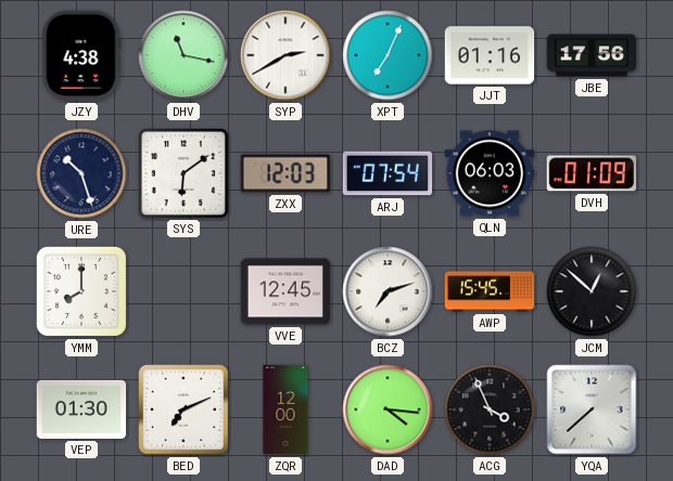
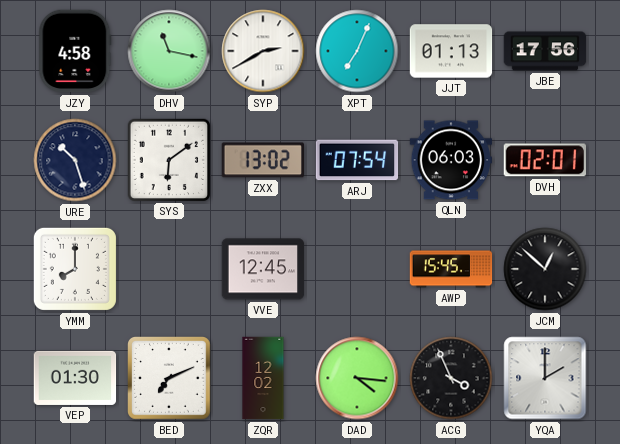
JZY: 4:38 -> 4:58
JJT: 01:16 -> 01:13
ZXX: 12:03 -> 13:02
DVH: 01:09 -> 02:01
BCZ: 7:12 -> none
ZQR: 12:00 -> 12:02
YQA: 7:38 -> 2:00
